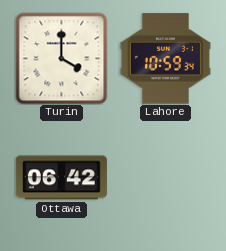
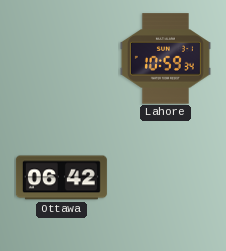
Turin: 4:00 -> none
